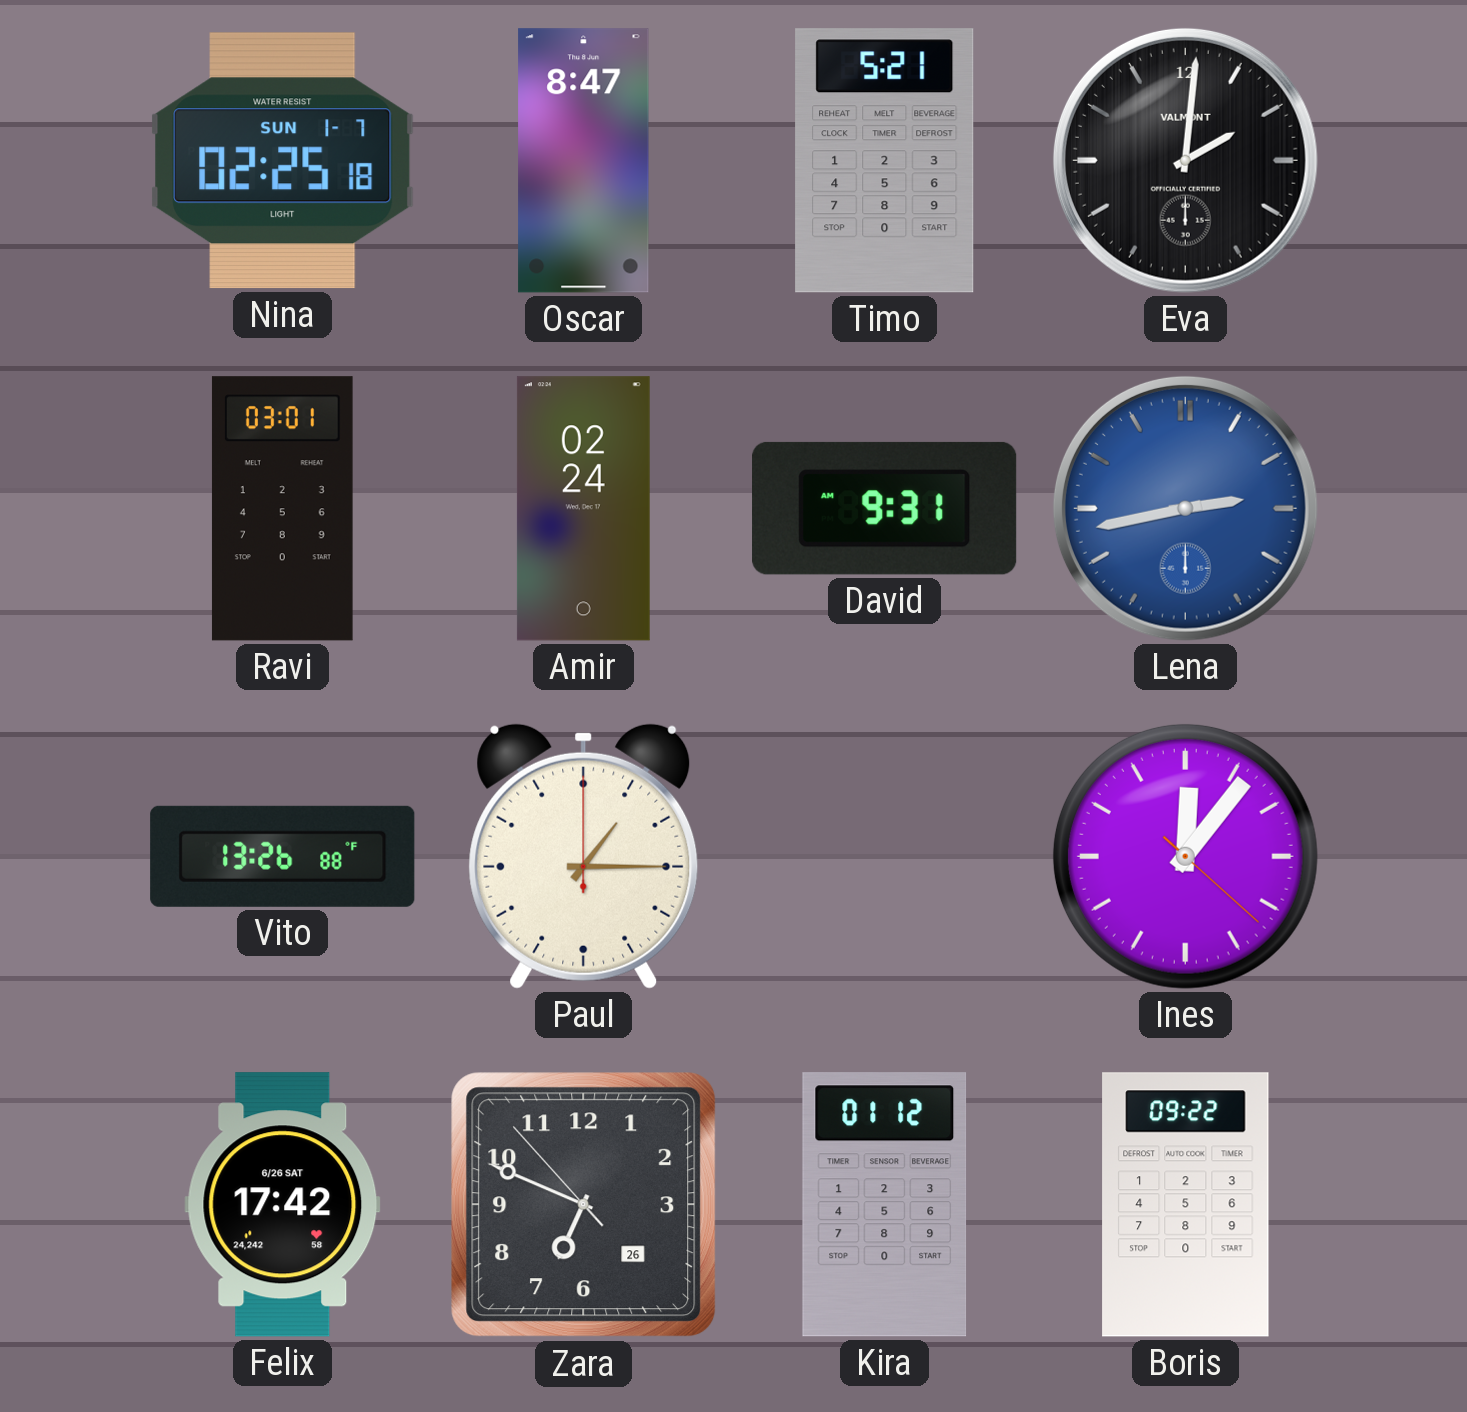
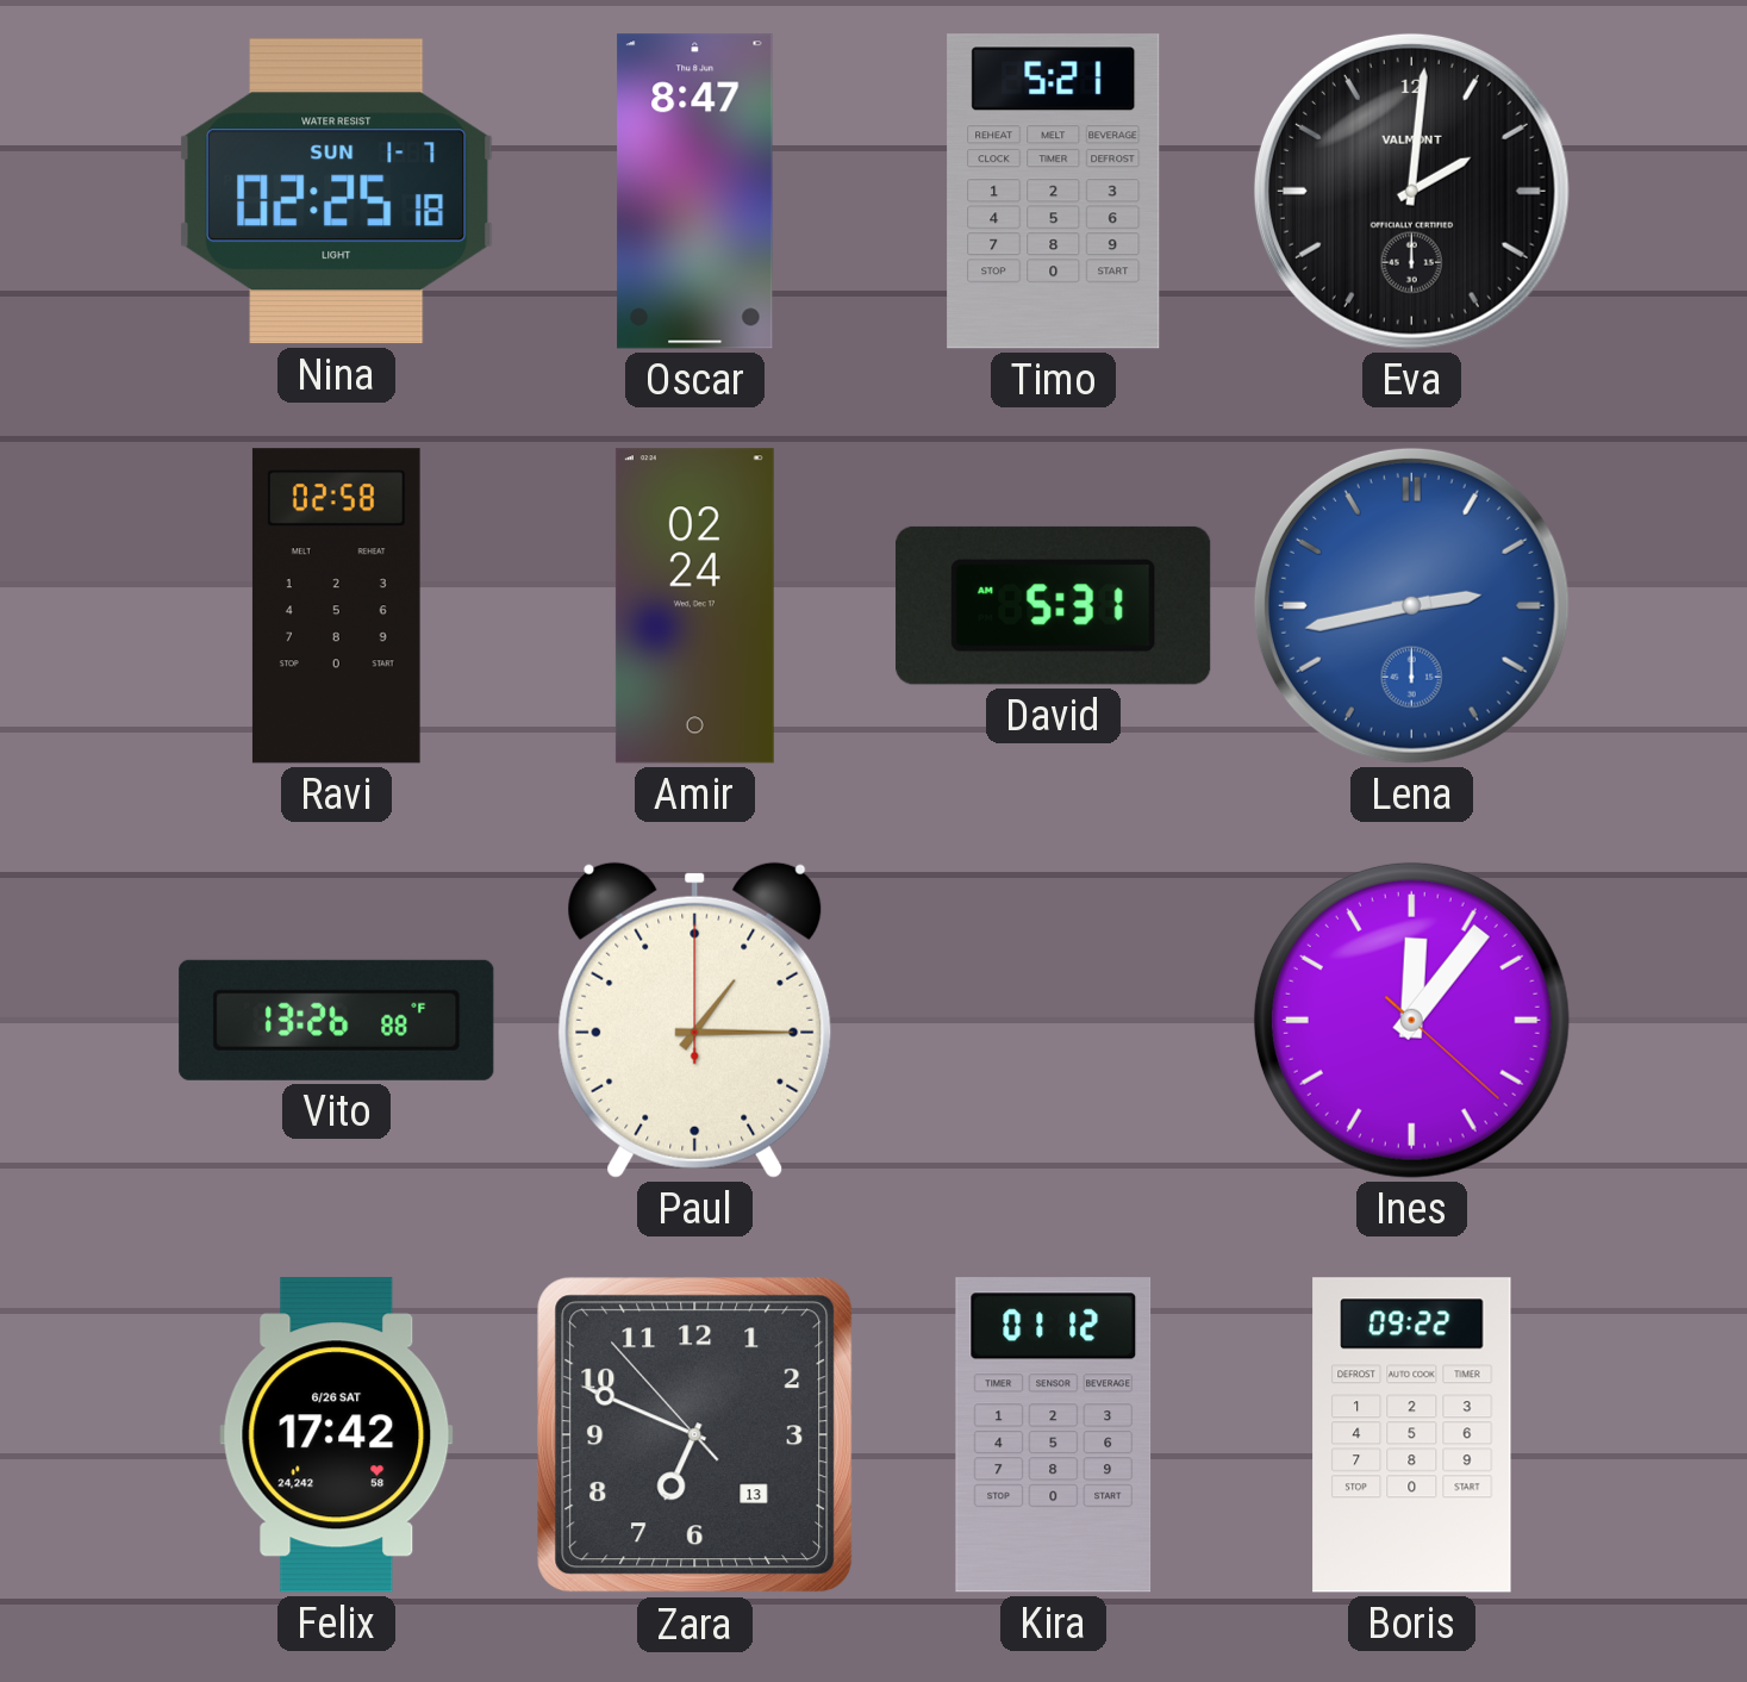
Ravi: 03:01 -> 02:58
David: 9:31 -> 5:31
Zara date: 26 -> 13
